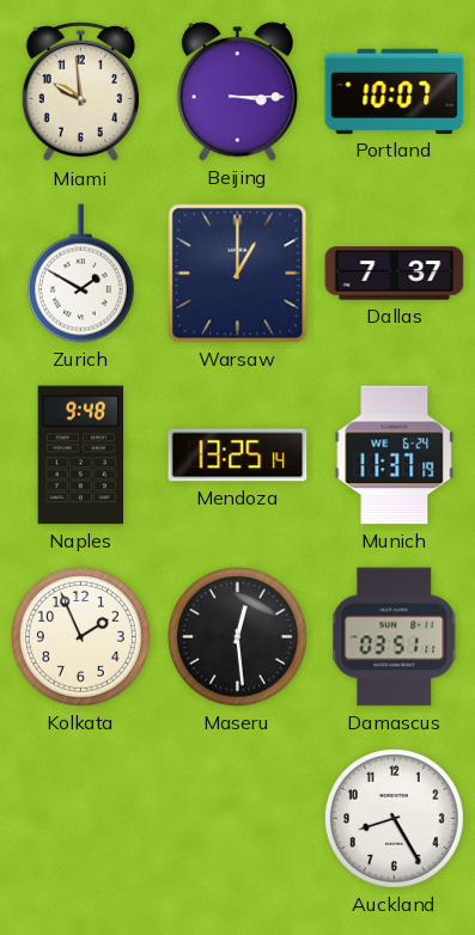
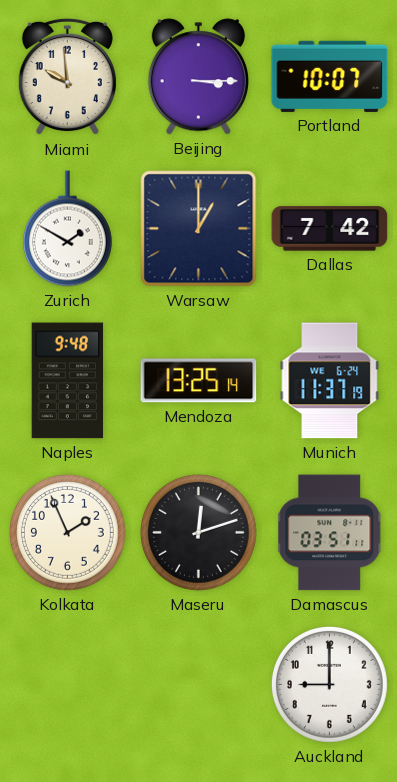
Dallas: 7:37 -> 7:42
Maseru: 12:29 -> 12:12
Auckland: 8:25 -> 9:00
